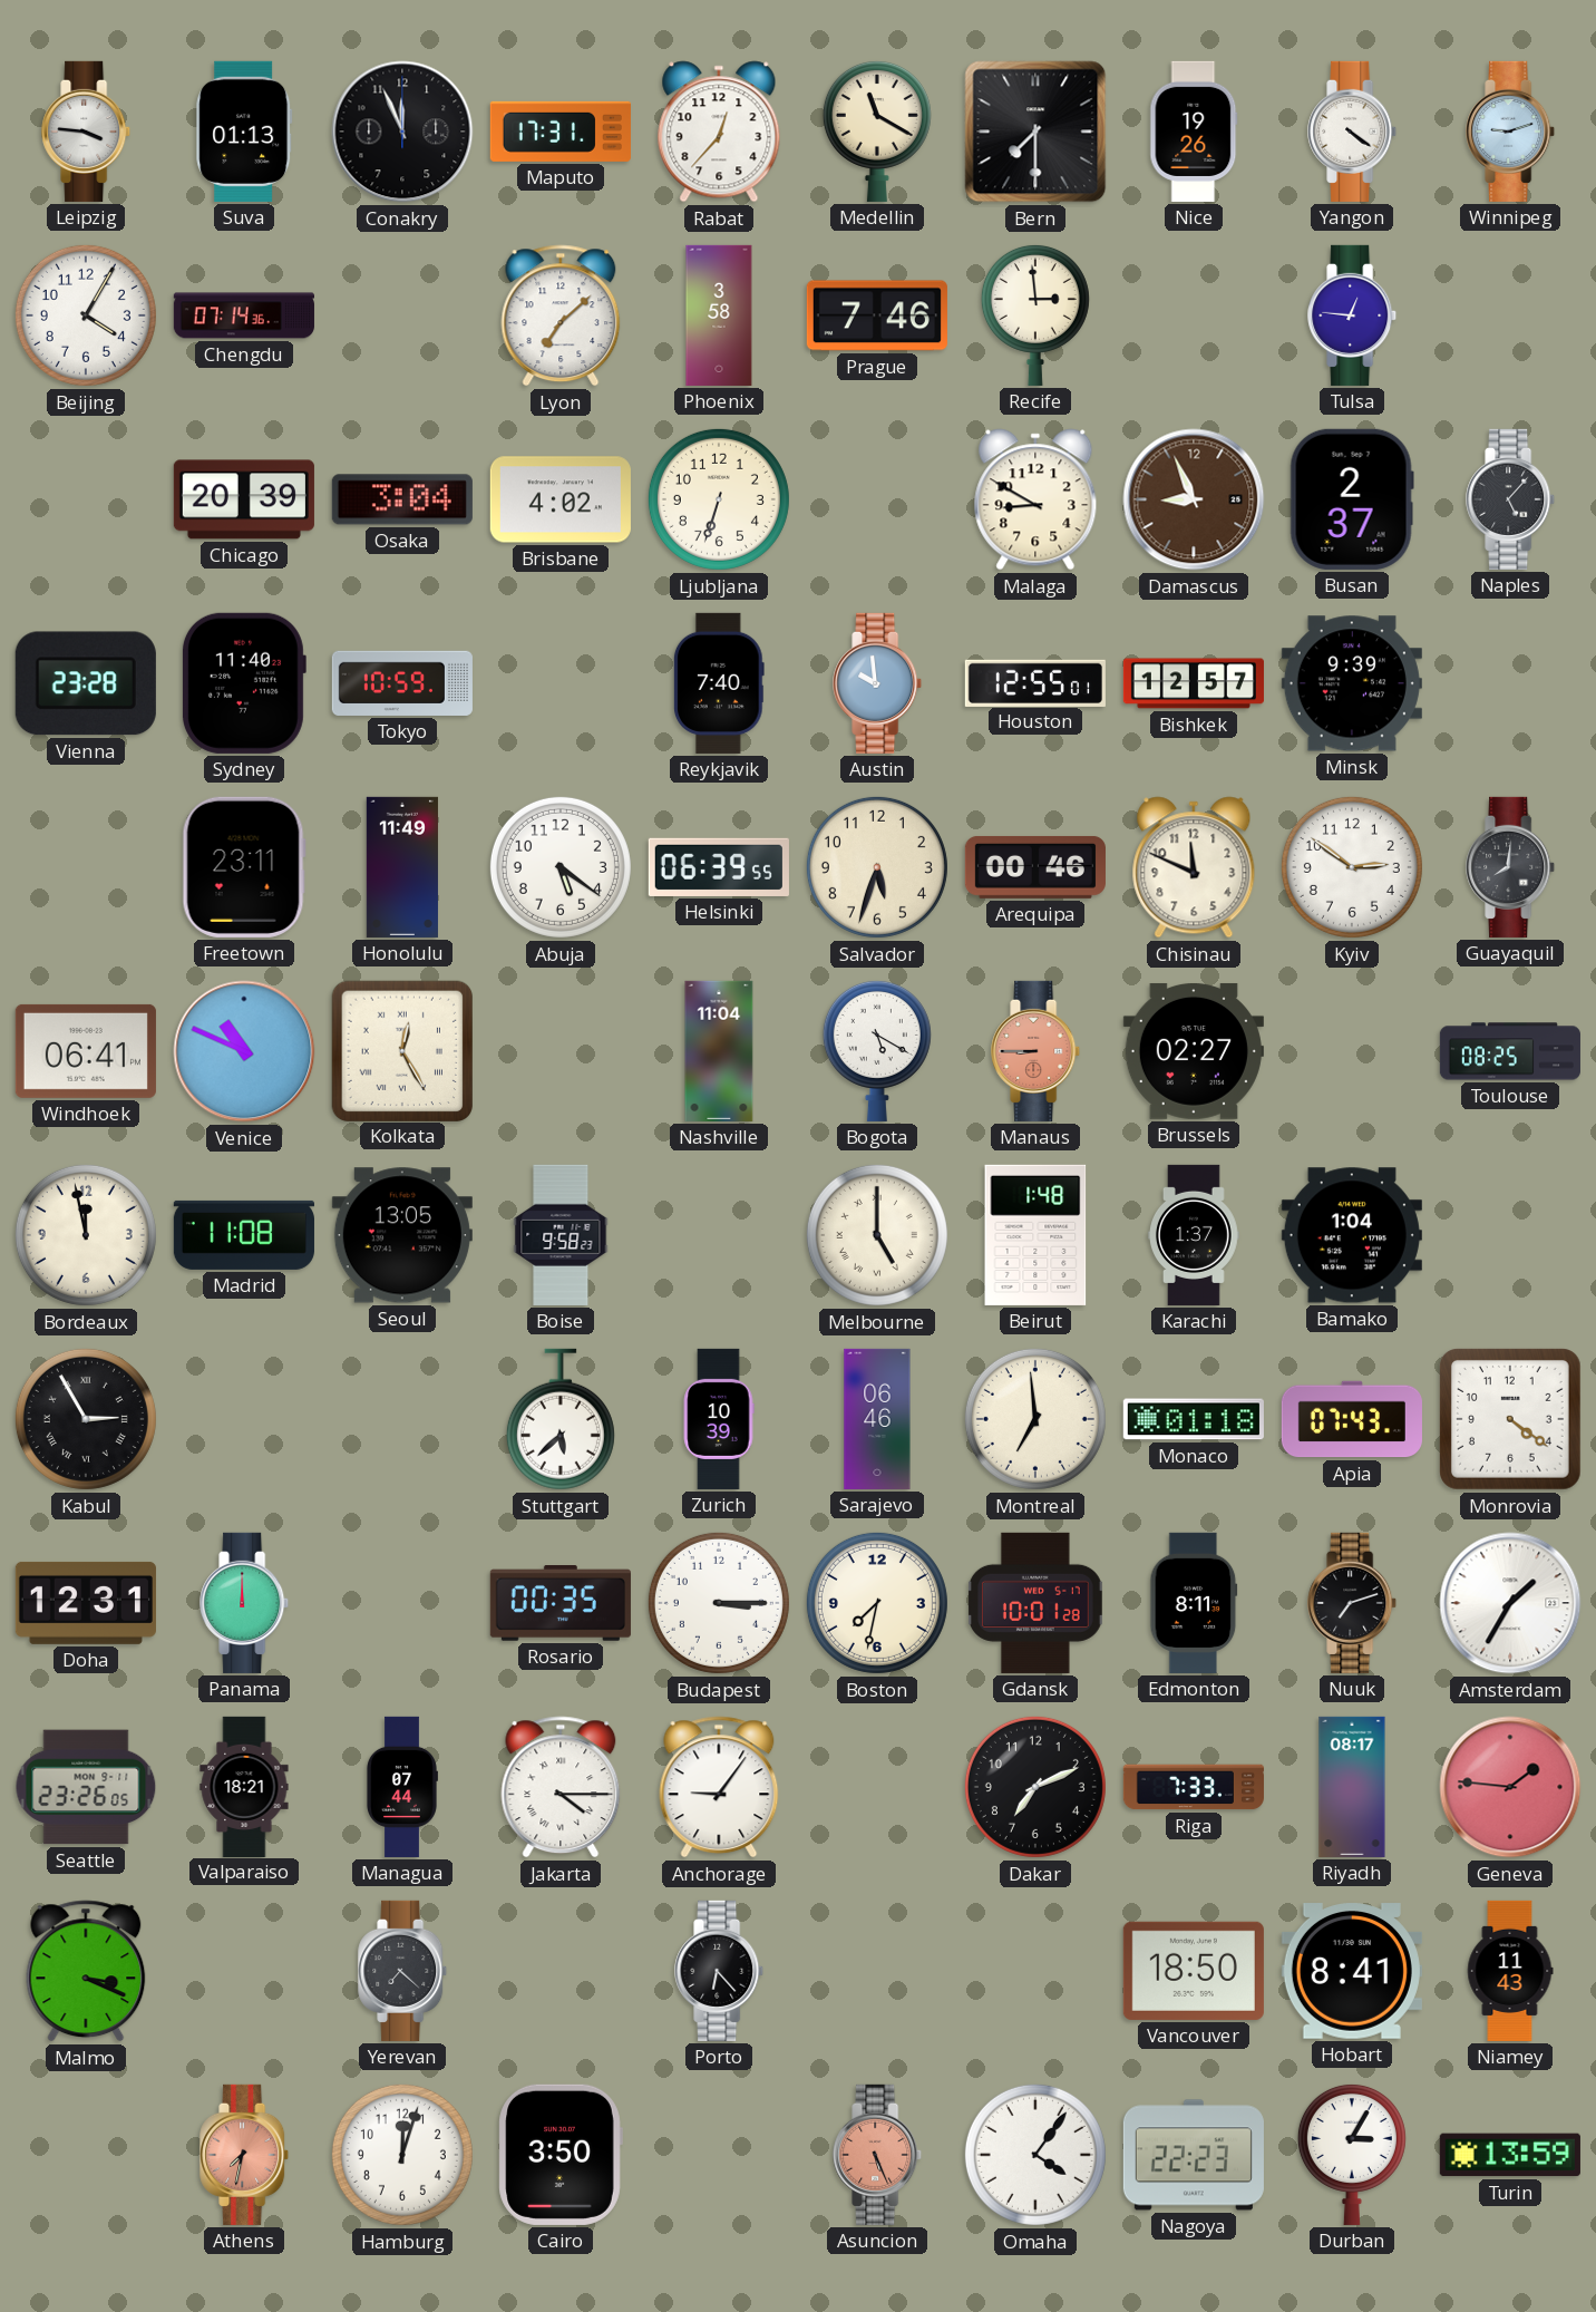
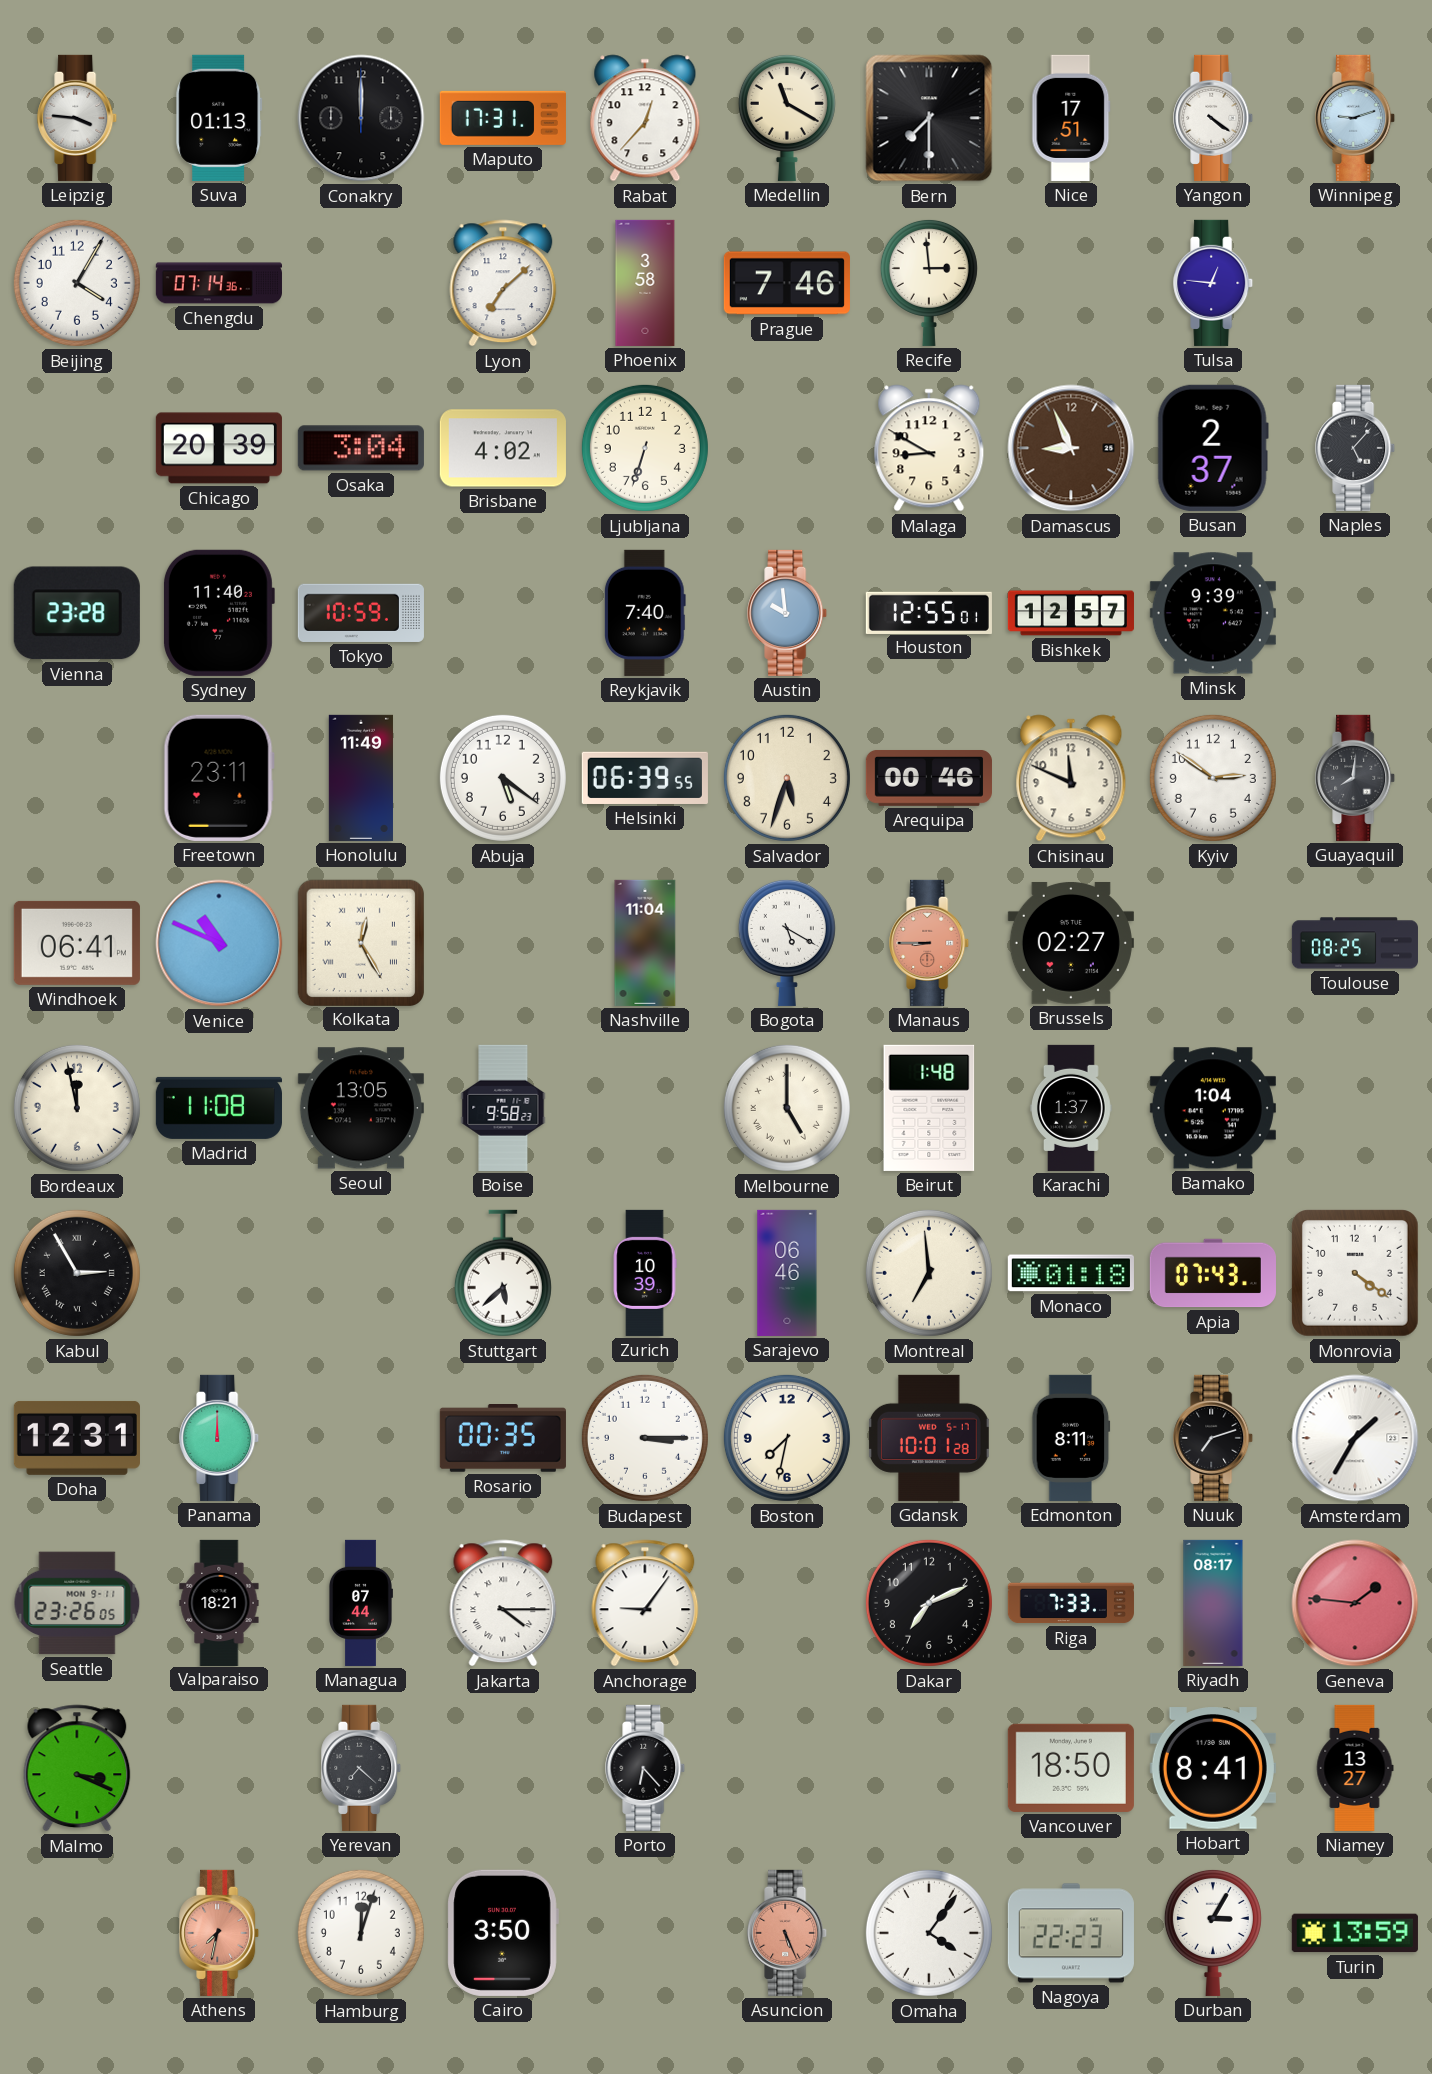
Conakry: 11:56 -> 12:00
Nice: 19:26 -> 17:51
Niamey: 11:43 -> 13:27
